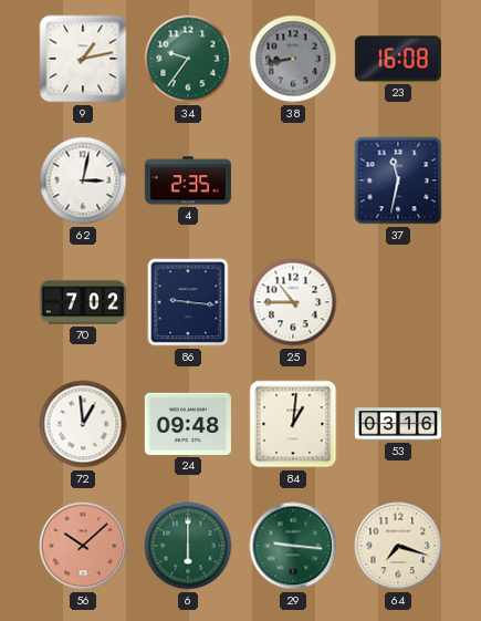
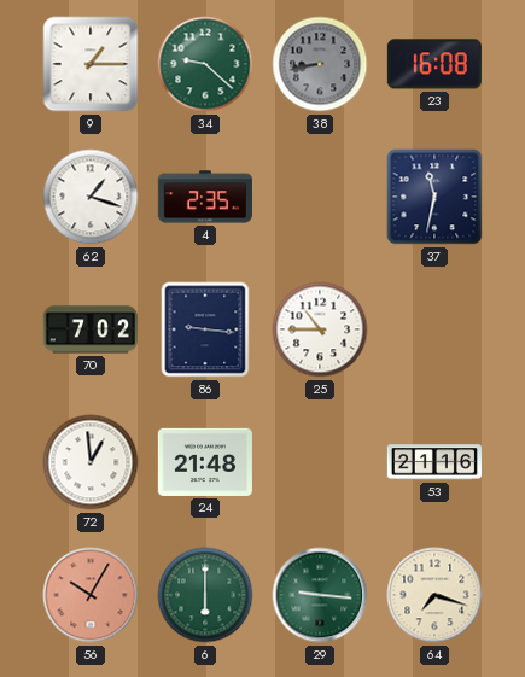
9: 1:13 -> 1:15
34: 9:36 -> 9:22
62: 3:02 -> 1:18
24: 09:48 -> 21:48
84: 1:01 -> none
53: 03:16 -> 21:16
56: 10:08 -> 10:05
